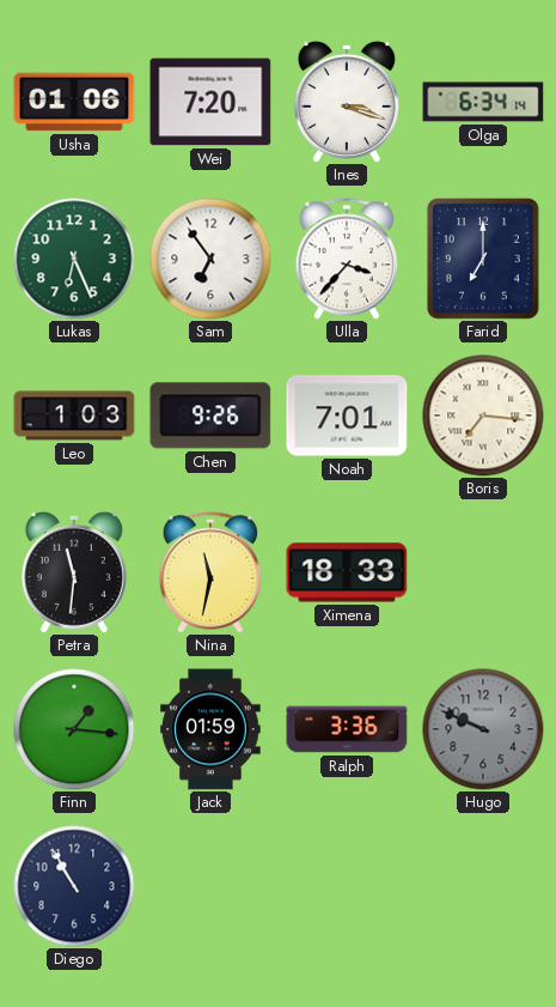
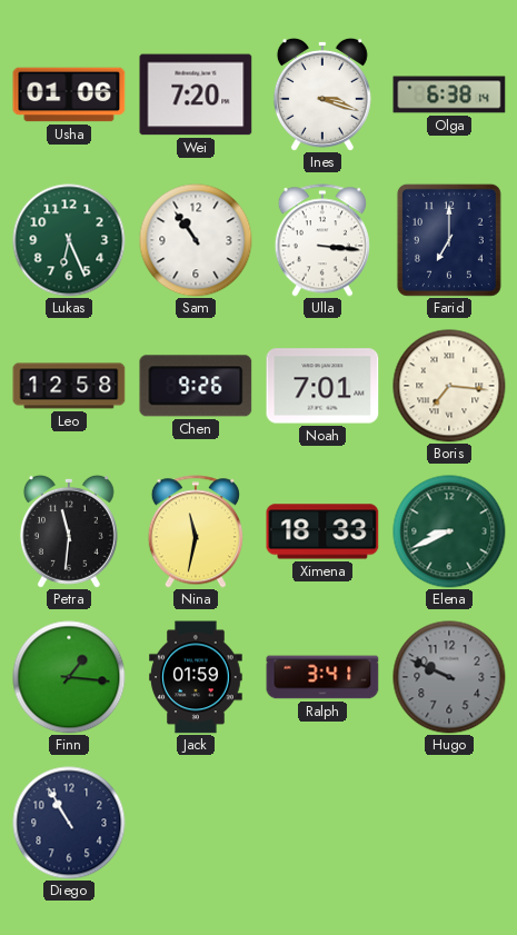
Olga: 6:34 -> 6:38
Sam: 6:54 -> 10:54
Ulla: 3:37 -> 3:16
Leo: 1:03 -> 12:58
Elena: none -> 8:41
Ralph: 3:36 -> 3:41
